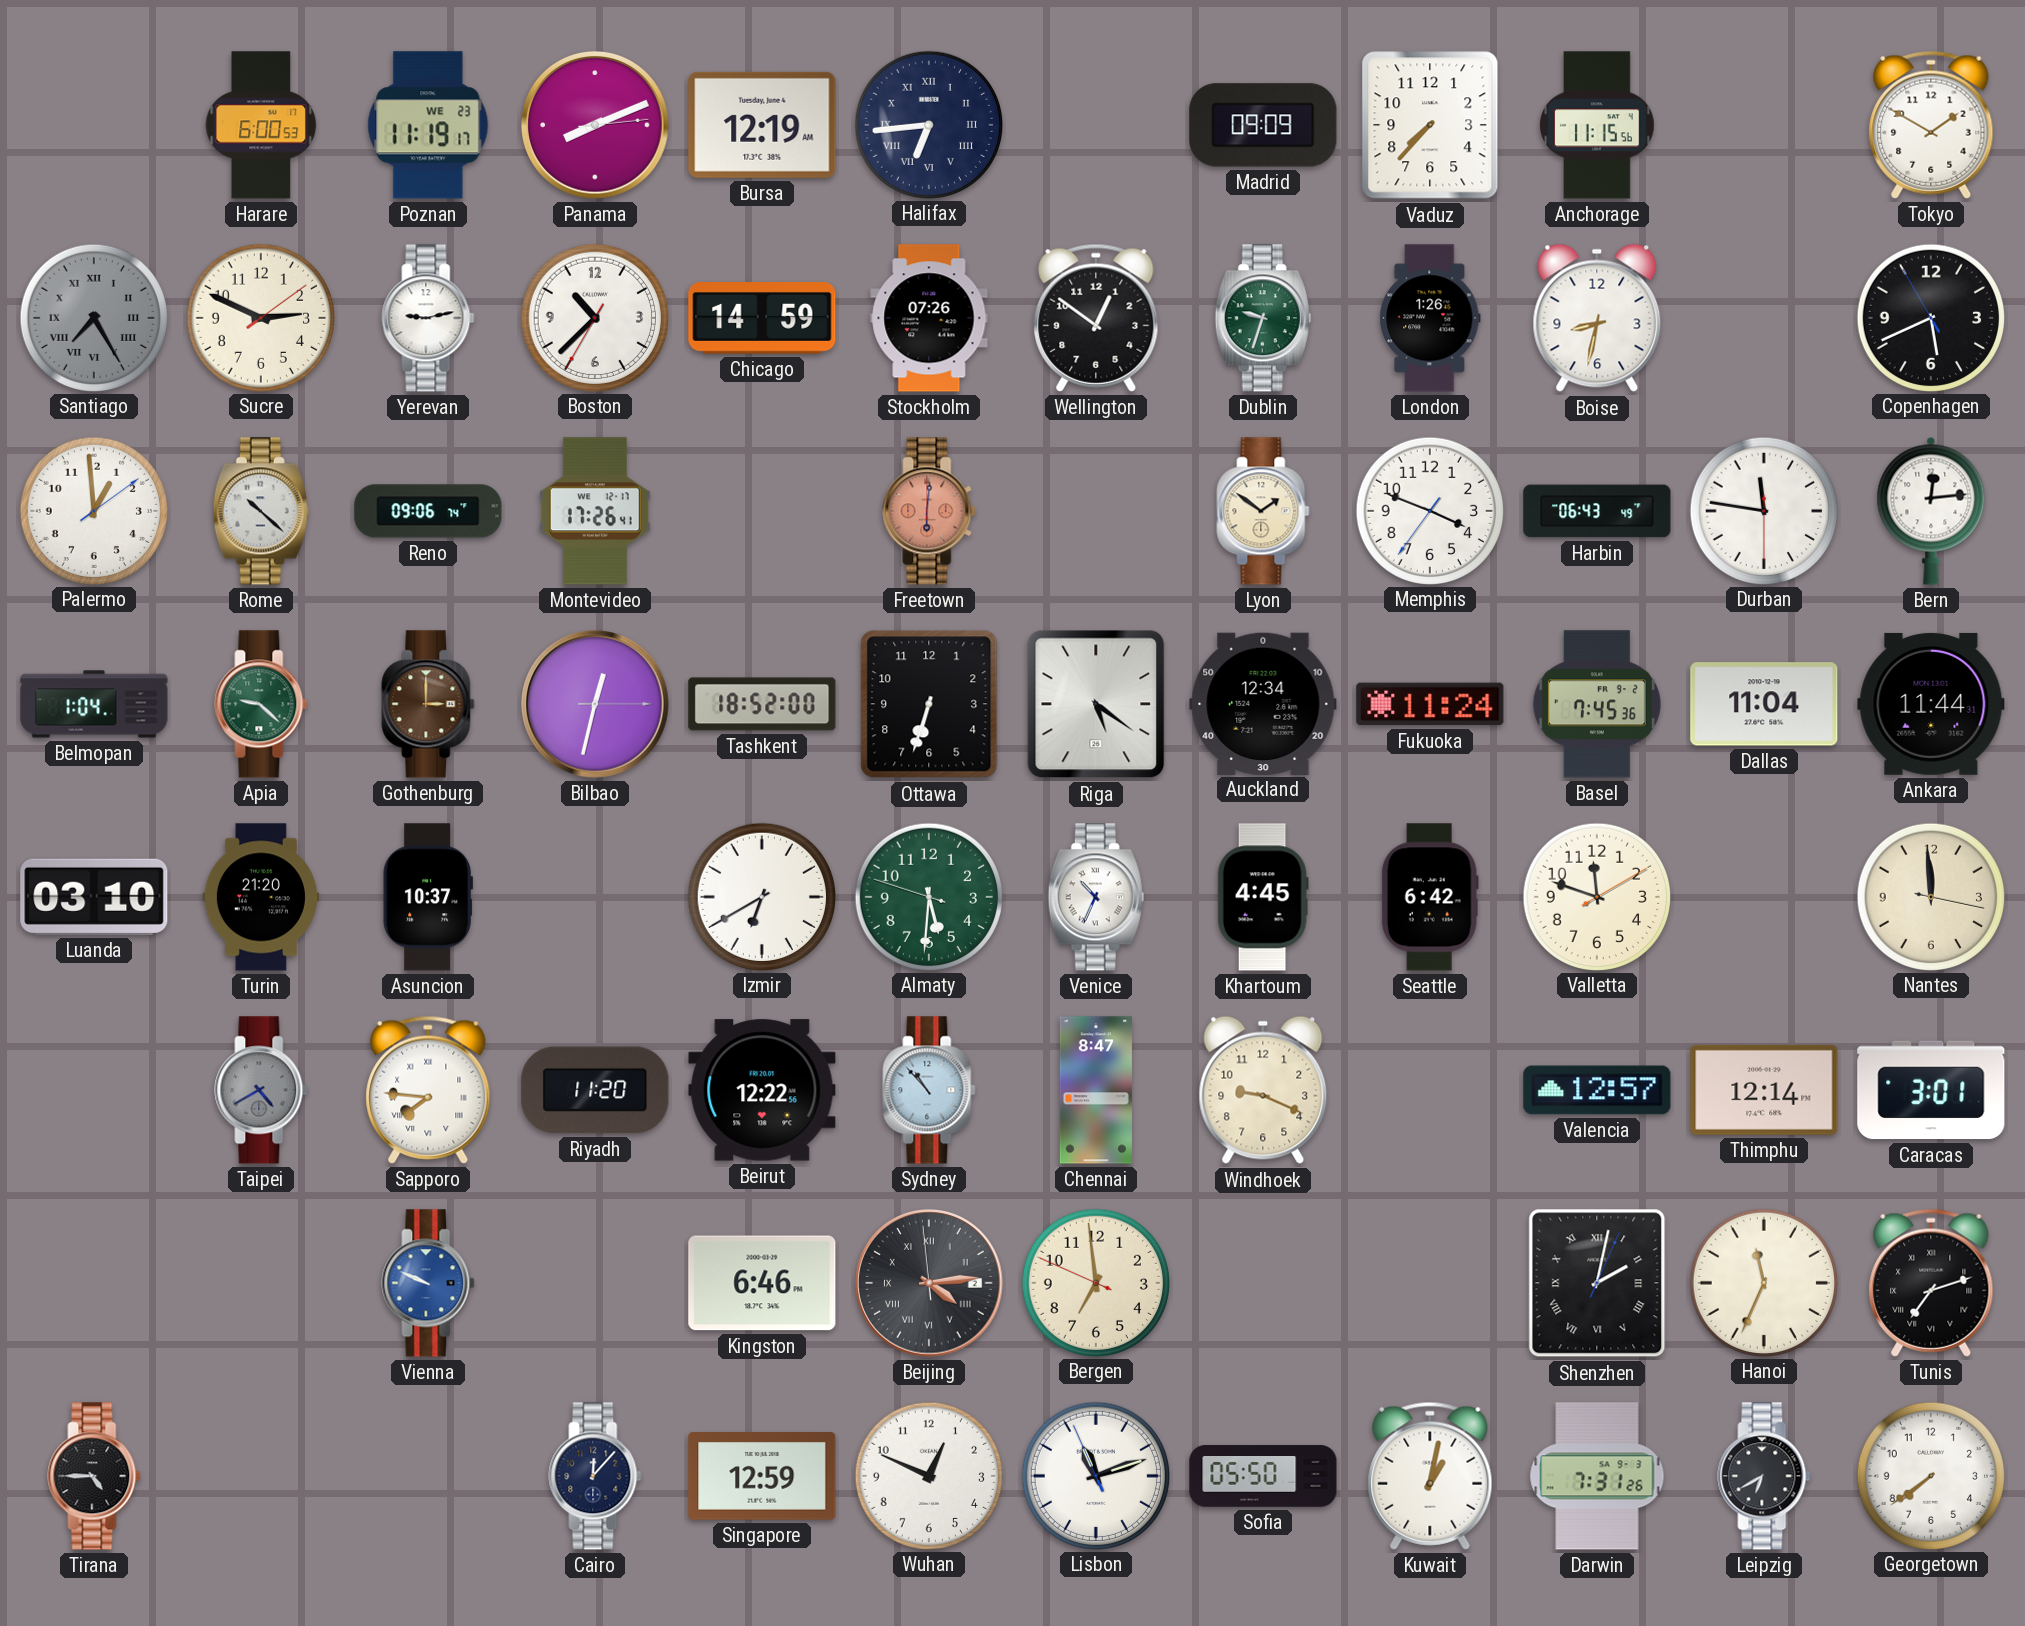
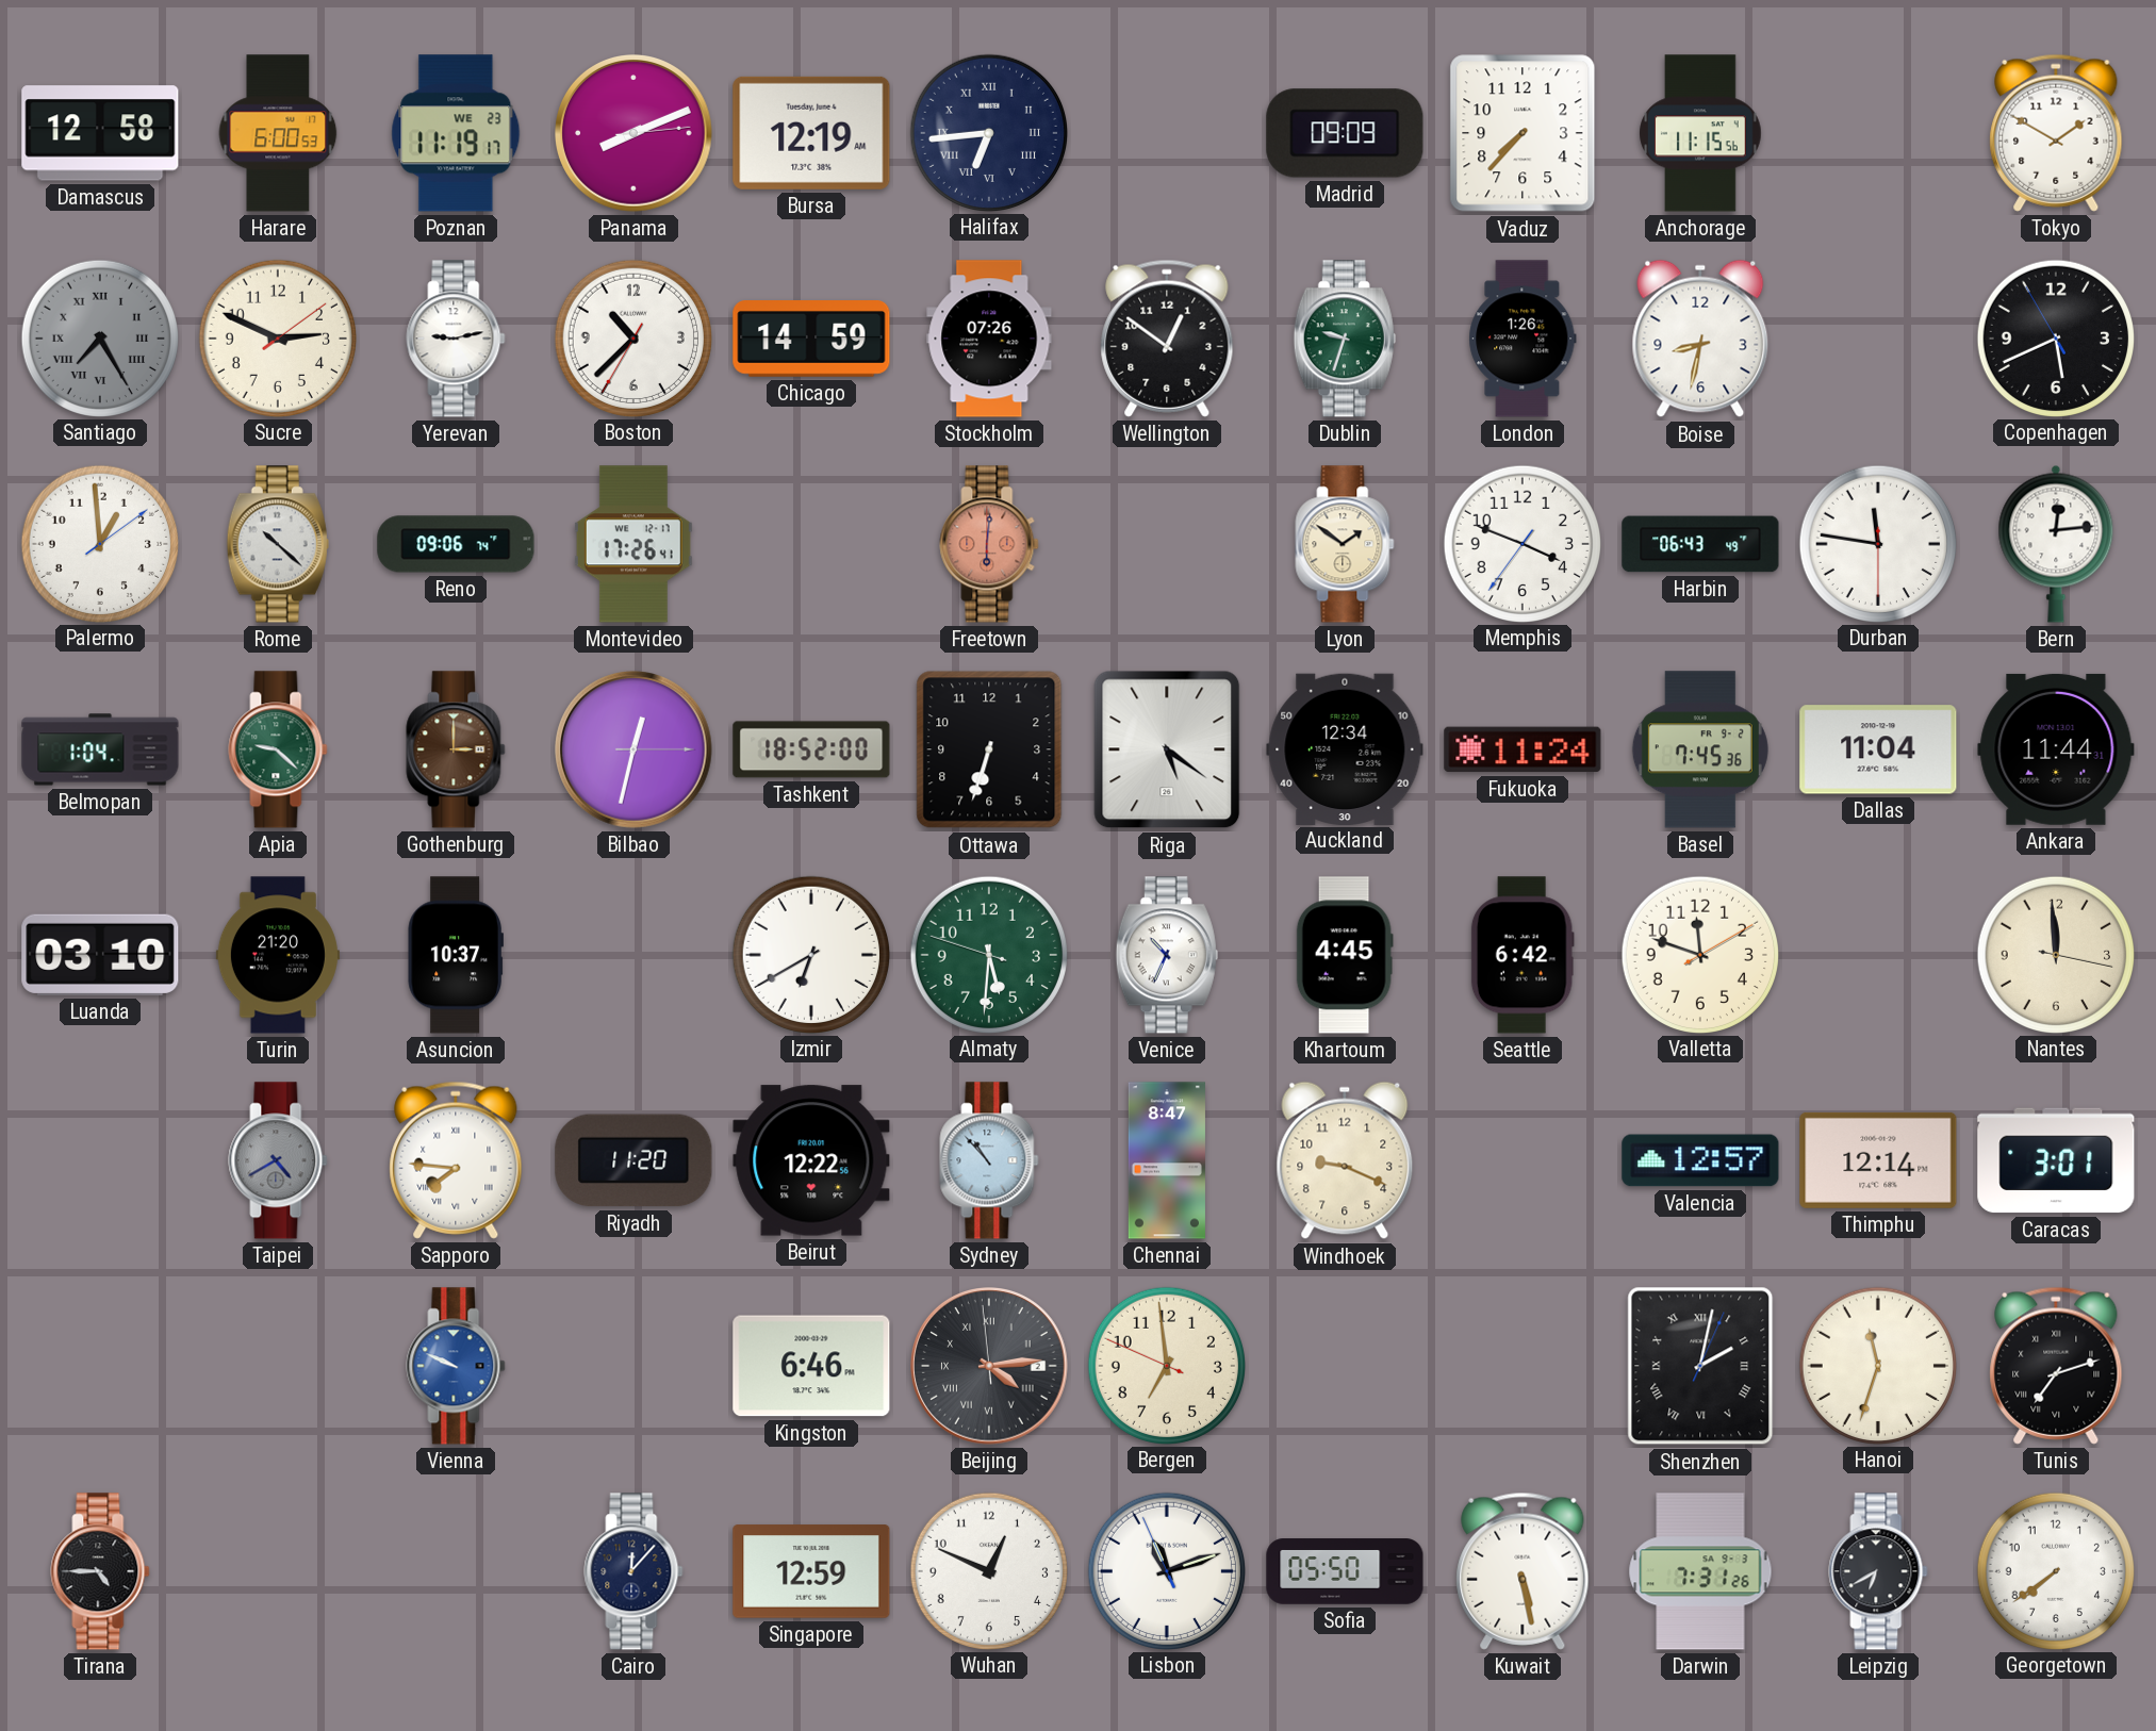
Damascus: none -> 12:58
Hanoi: 11:34 -> 11:33
Kuwait: 1:02 -> 5:28
